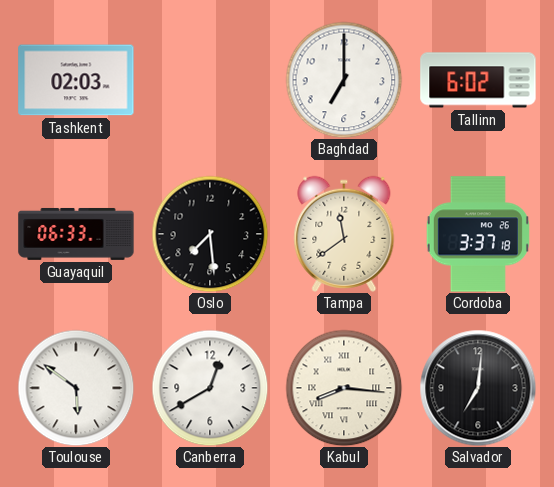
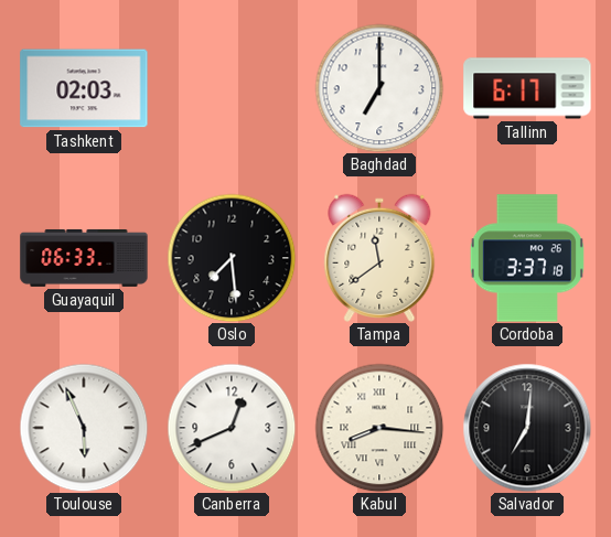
Tallinn: 6:02 -> 6:17
Toulouse: 5:51 -> 5:56
Canberra: 12:40 -> 12:41
